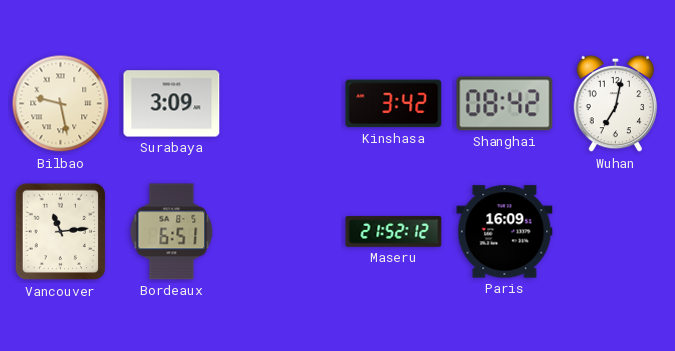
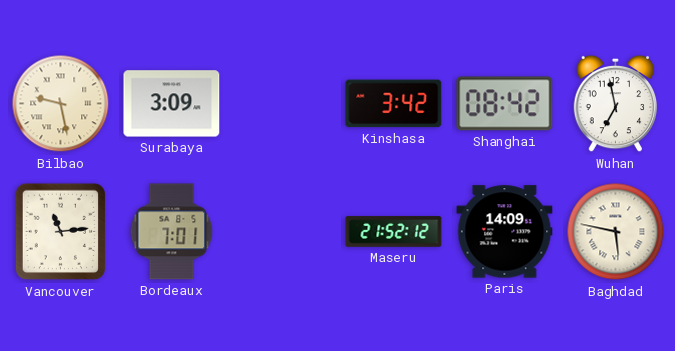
Wuhan: 7:02 -> 6:58
Bordeaux: 6:51 -> 7:01
Paris: 16:09 -> 14:09
Baghdad: none -> 5:47
